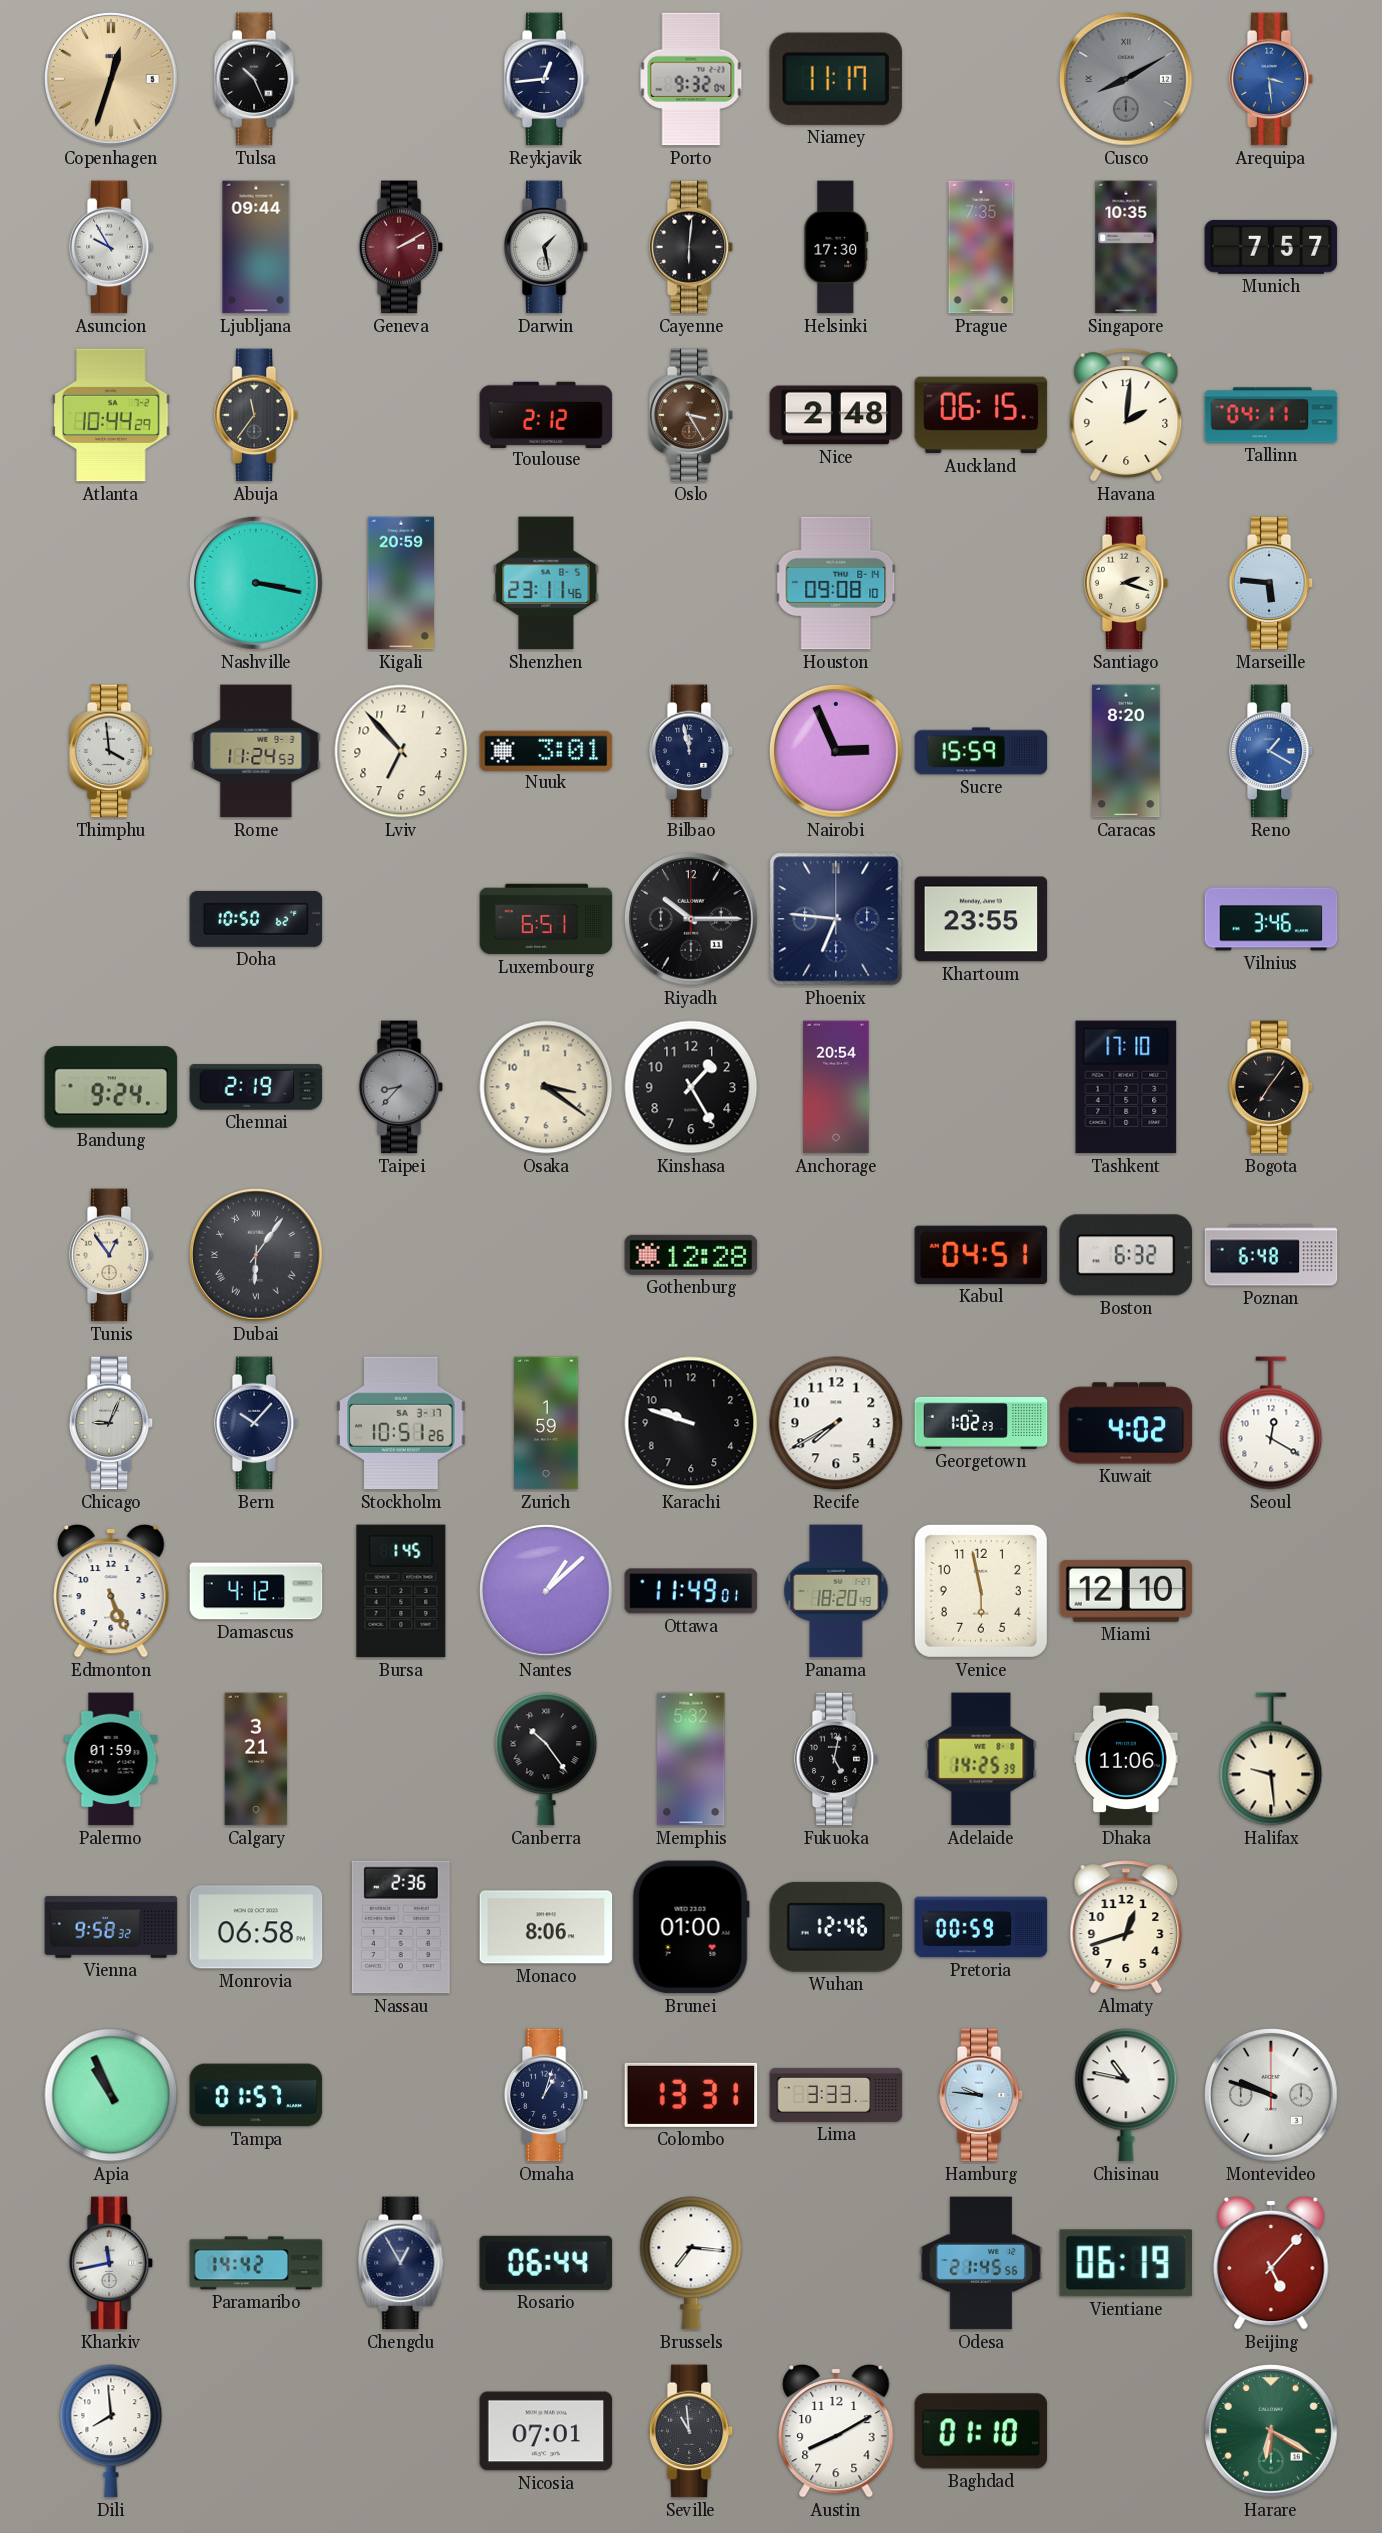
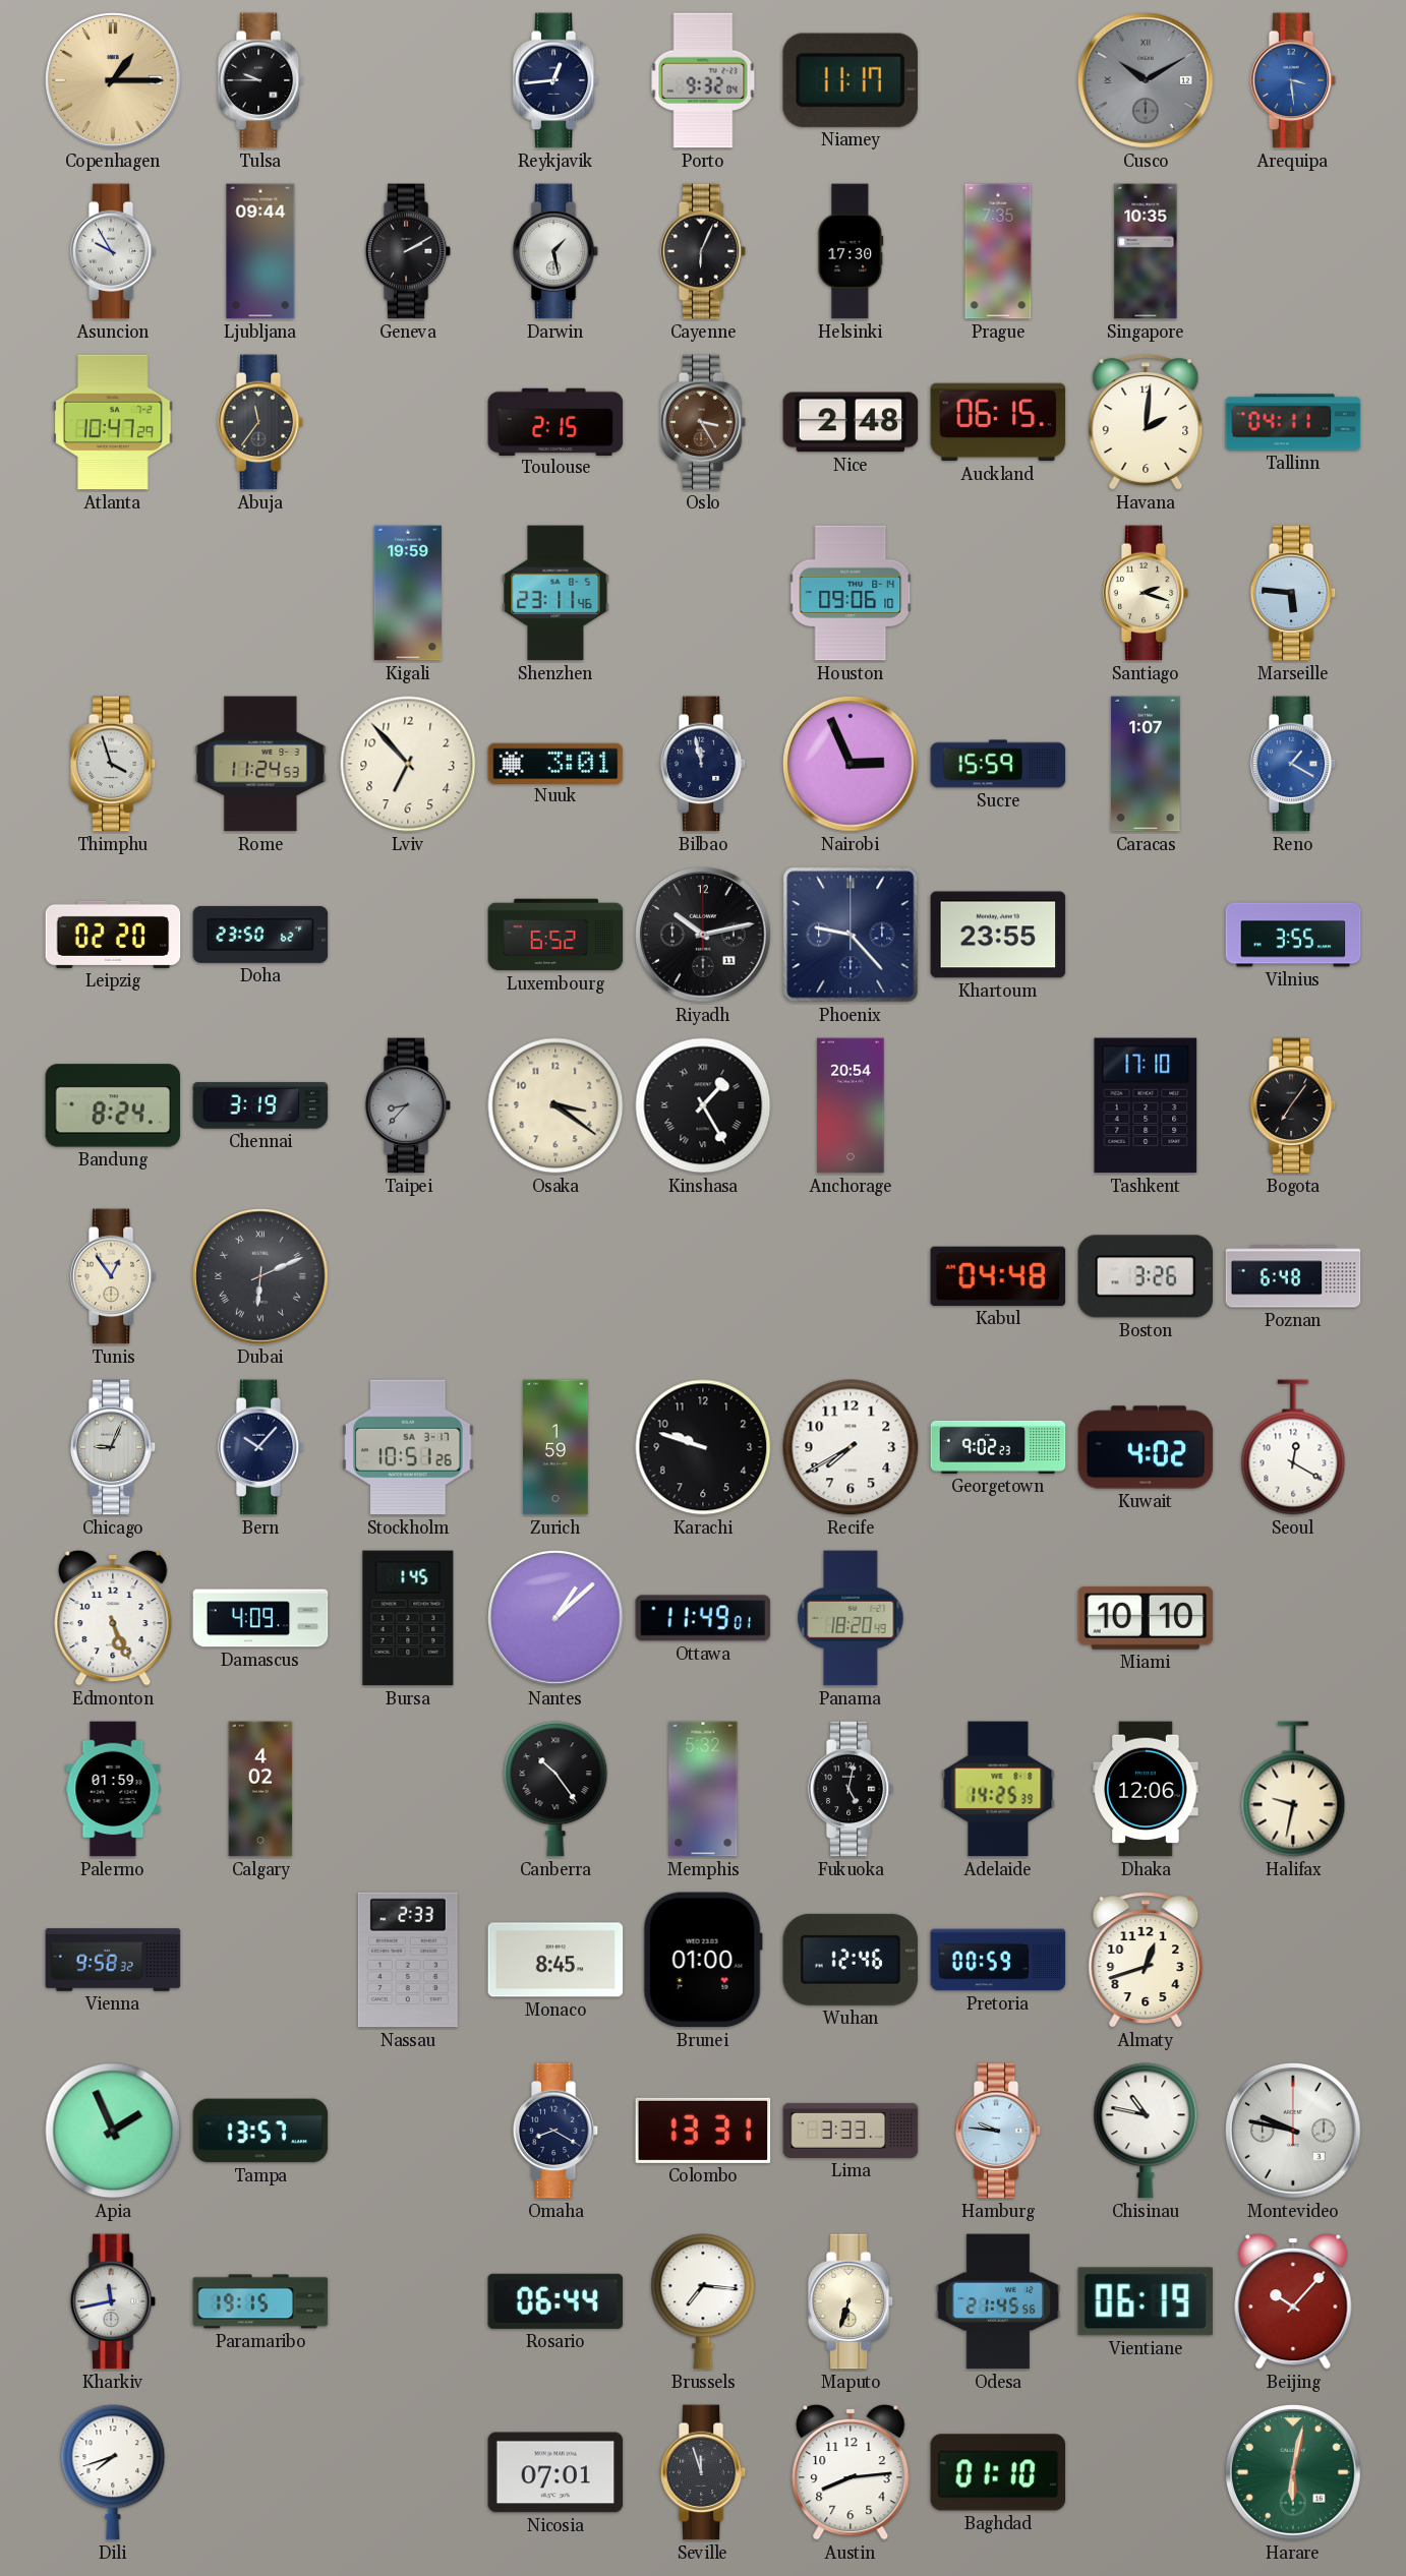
Copenhagen: 12:33 -> 1:15
Tulsa: 10:26 -> 9:45
Cusco: 8:10 -> 10:10
Geneva dial: burgundy -> black
Cayenne: 6:01 -> 6:04
Munich: 7:57 -> none
Atlanta: 10:44 -> 10:47
Toulouse: 2:12 -> 2:15
Nashville: 3:17 -> none
Kigali: 20:59 -> 19:59
Houston: 09:08 -> 09:06
Thimphu: 3:59 -> 3:57
Caracas: 8:20 -> 1:07
Leipzig: none -> 02:20
Doha: 10:50 -> 23:50
Luxembourg: 6:51 -> 6:52
Riyadh: 10:15 -> 10:13
Phoenix: 6:46 -> 9:23
Vilnius: 3:46 -> 3:55
Bandung: 9:24 -> 8:24
Chennai: 2:19 -> 3:19
Kinshasa numerals: Arabic -> Roman
Dubai: 6:06 -> 6:11
Gothenburg: 12:28 -> none
Kabul: 04:51 -> 04:48
Boston: 6:32 -> 3:26
Georgetown: 1:02 -> 9:02
Damascus: 4:12 -> 4:09
Venice: 5:58 -> none
Miami: 12:10 -> 10:10
Calgary: 3:21 -> 4:02
Dhaka: 11:06 -> 12:06
Halifax: 9:29 -> 9:32
Monrovia: 06:58 -> none
Nassau: 2:36 -> 2:33
Monaco: 8:06 -> 8:45
Apia: 10:56 -> 1:56
Tampa: 01:57 -> 13:57
Omaha: 1:03 -> 8:20
Montevideo: 9:48 -> 9:47
Paramaribo: 14:42 -> 19:15
Chengdu: 12:55 -> none
Maputo: none -> 6:33
Beijing: 5:07 -> 10:07
Dili: 7:59 -> 7:42
Seville: 10:59 -> 11:57
Austin: 8:10 -> 8:14
Harare: 6:20 -> 6:02
